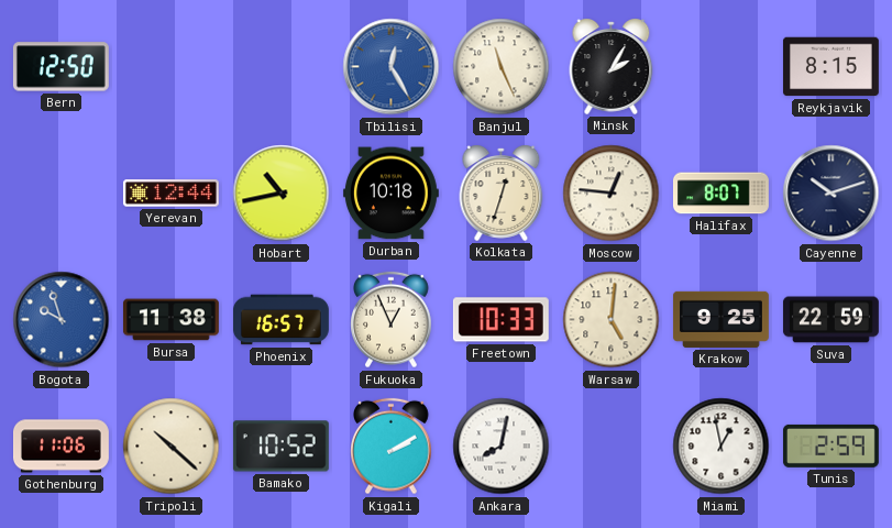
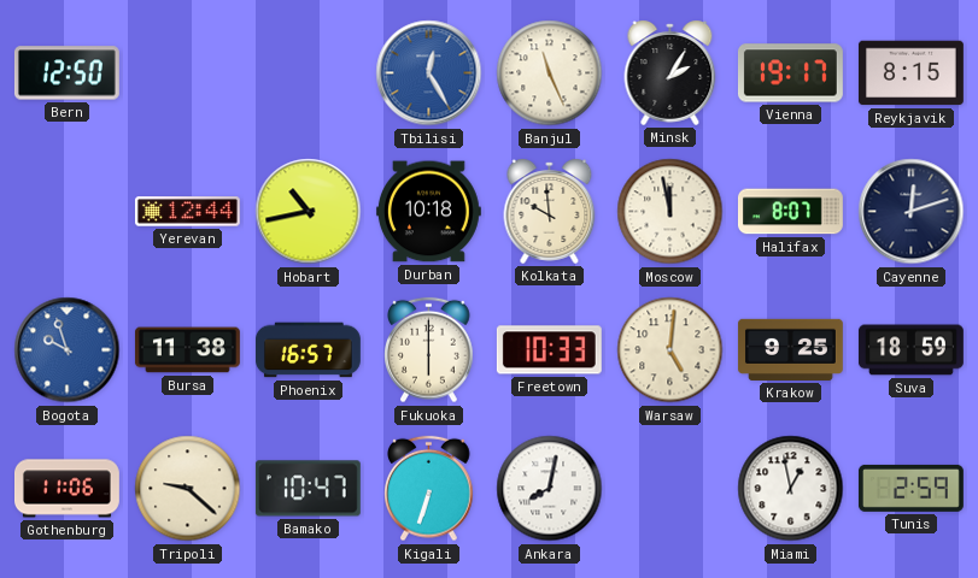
Vienna: none -> 19:17
Kolkata: 12:33 -> 9:59
Moscow: 12:46 -> 11:58
Cayenne: 10:12 -> 12:12
Fukuoka: 12:56 -> 6:00
Suva: 22:59 -> 18:59
Tripoli: 10:22 -> 9:22
Bamako: 10:52 -> 10:47
Kigali: 2:10 -> 6:33
